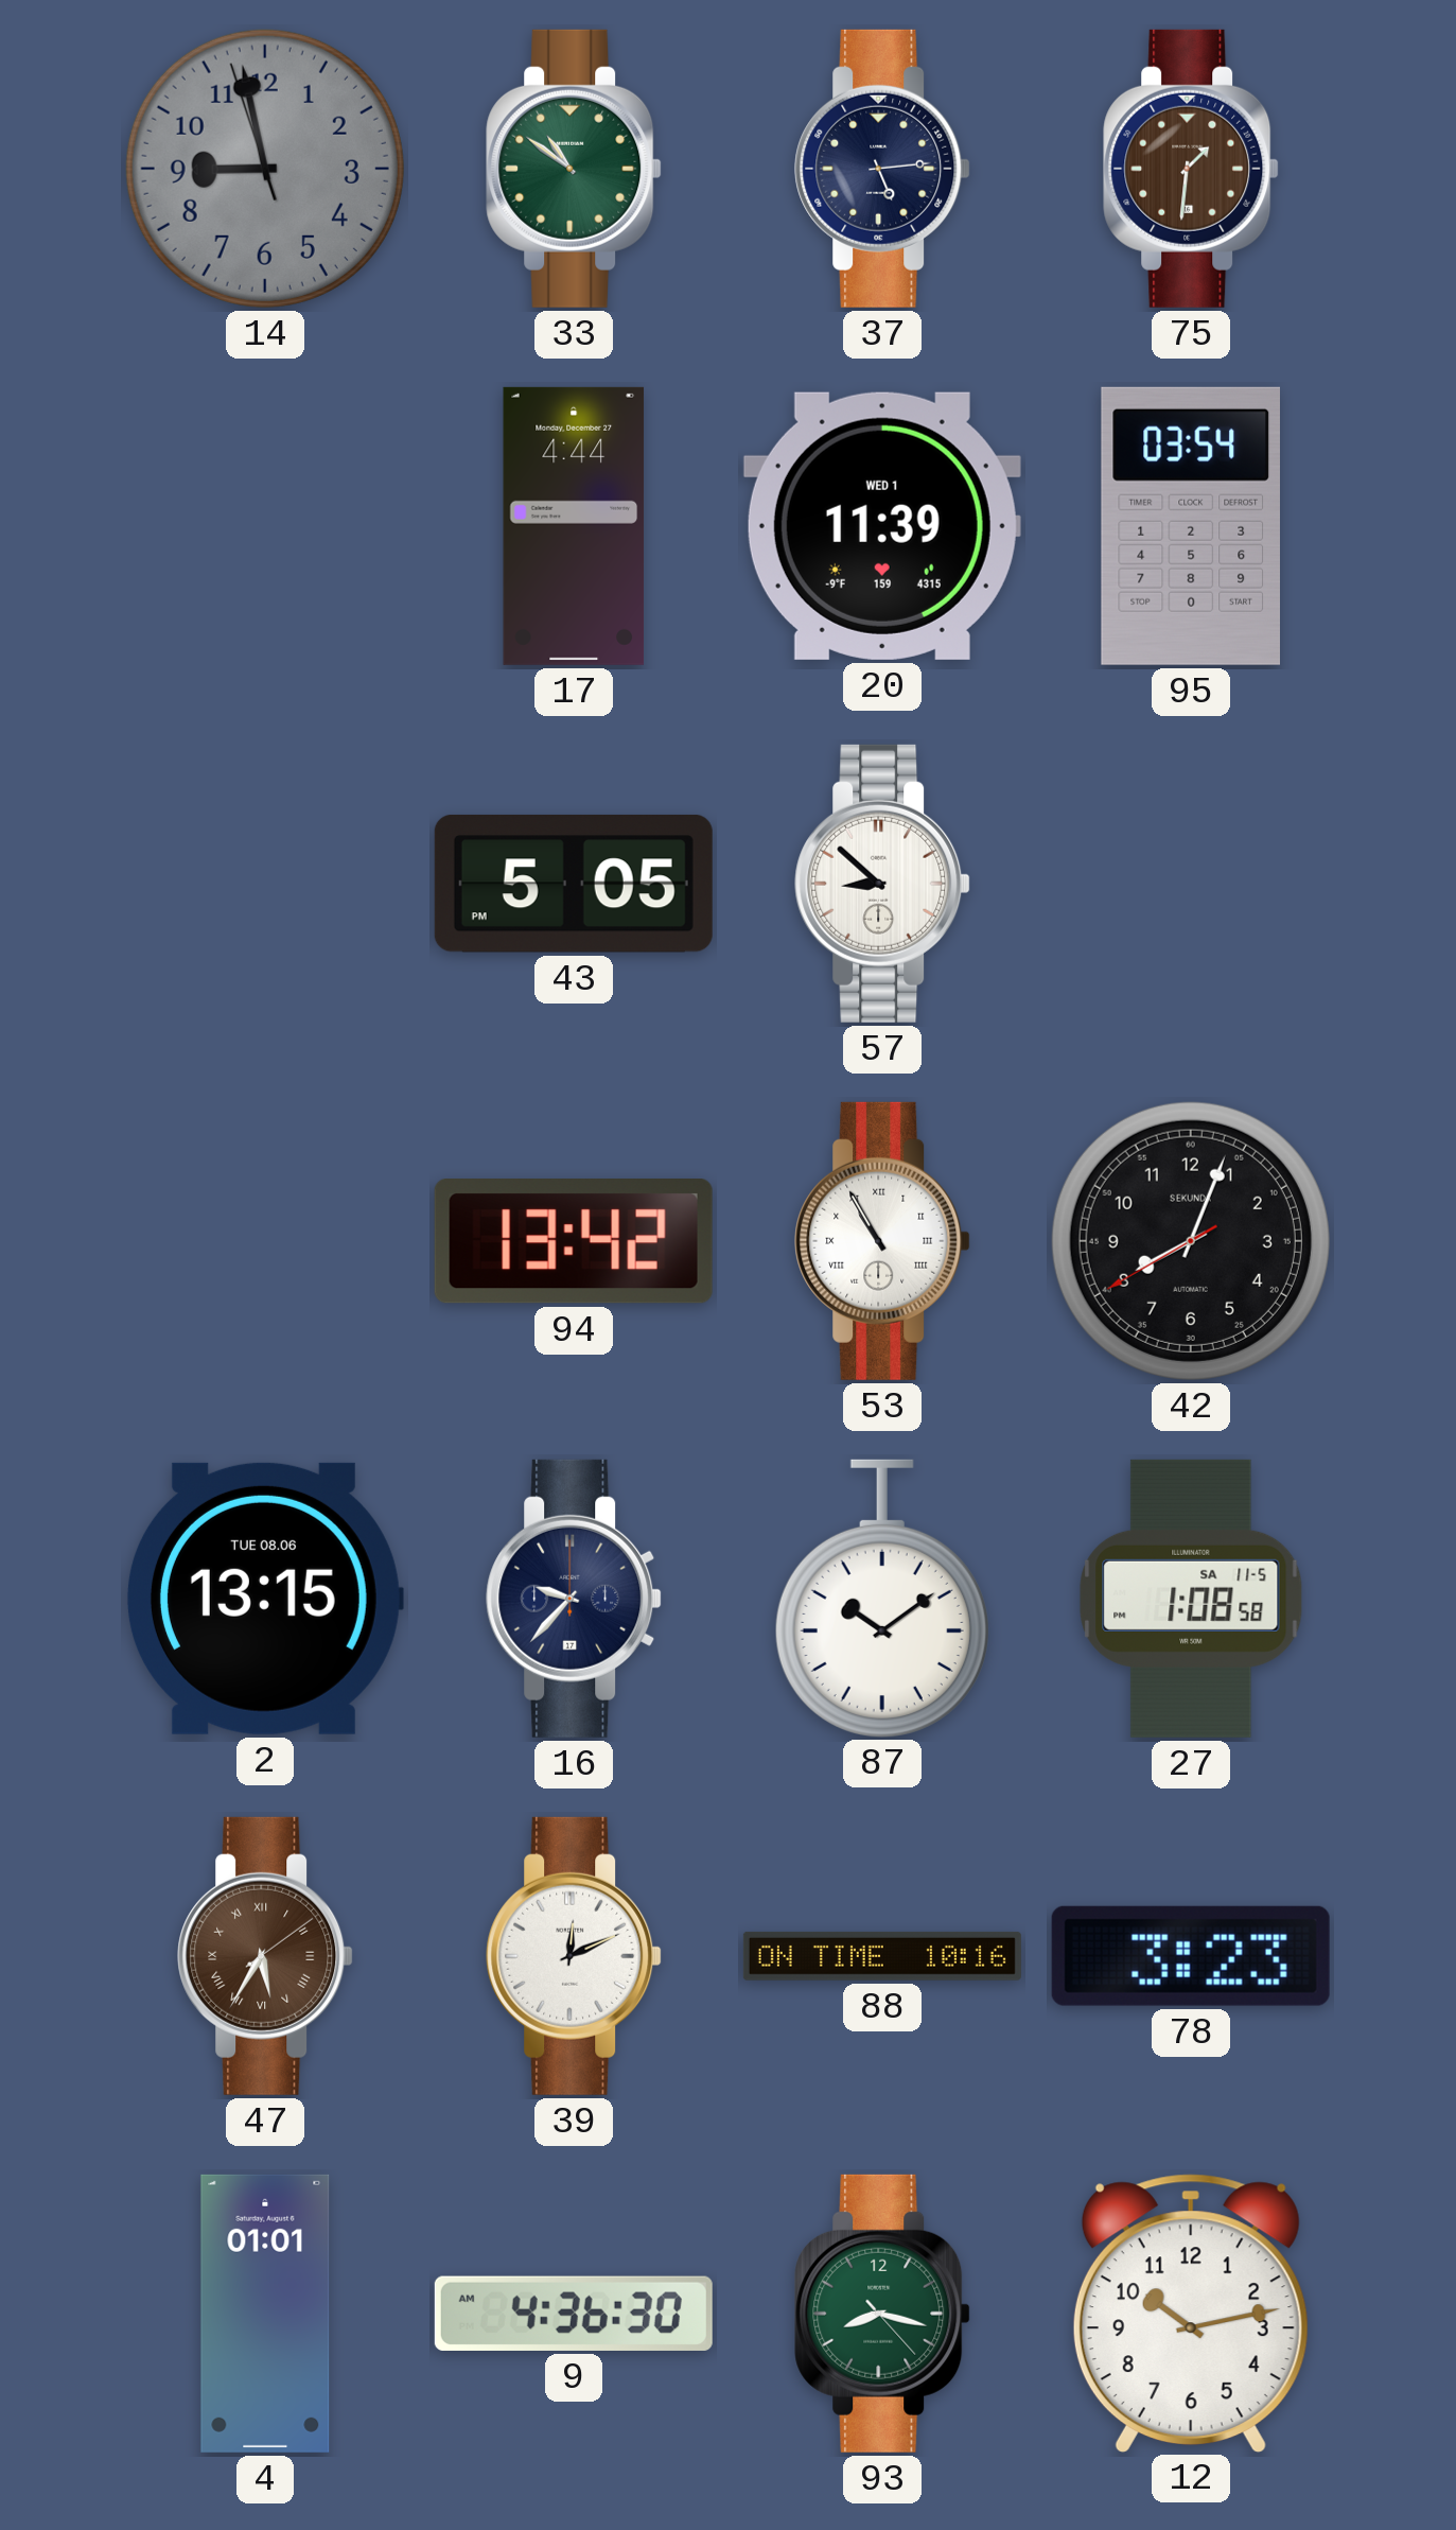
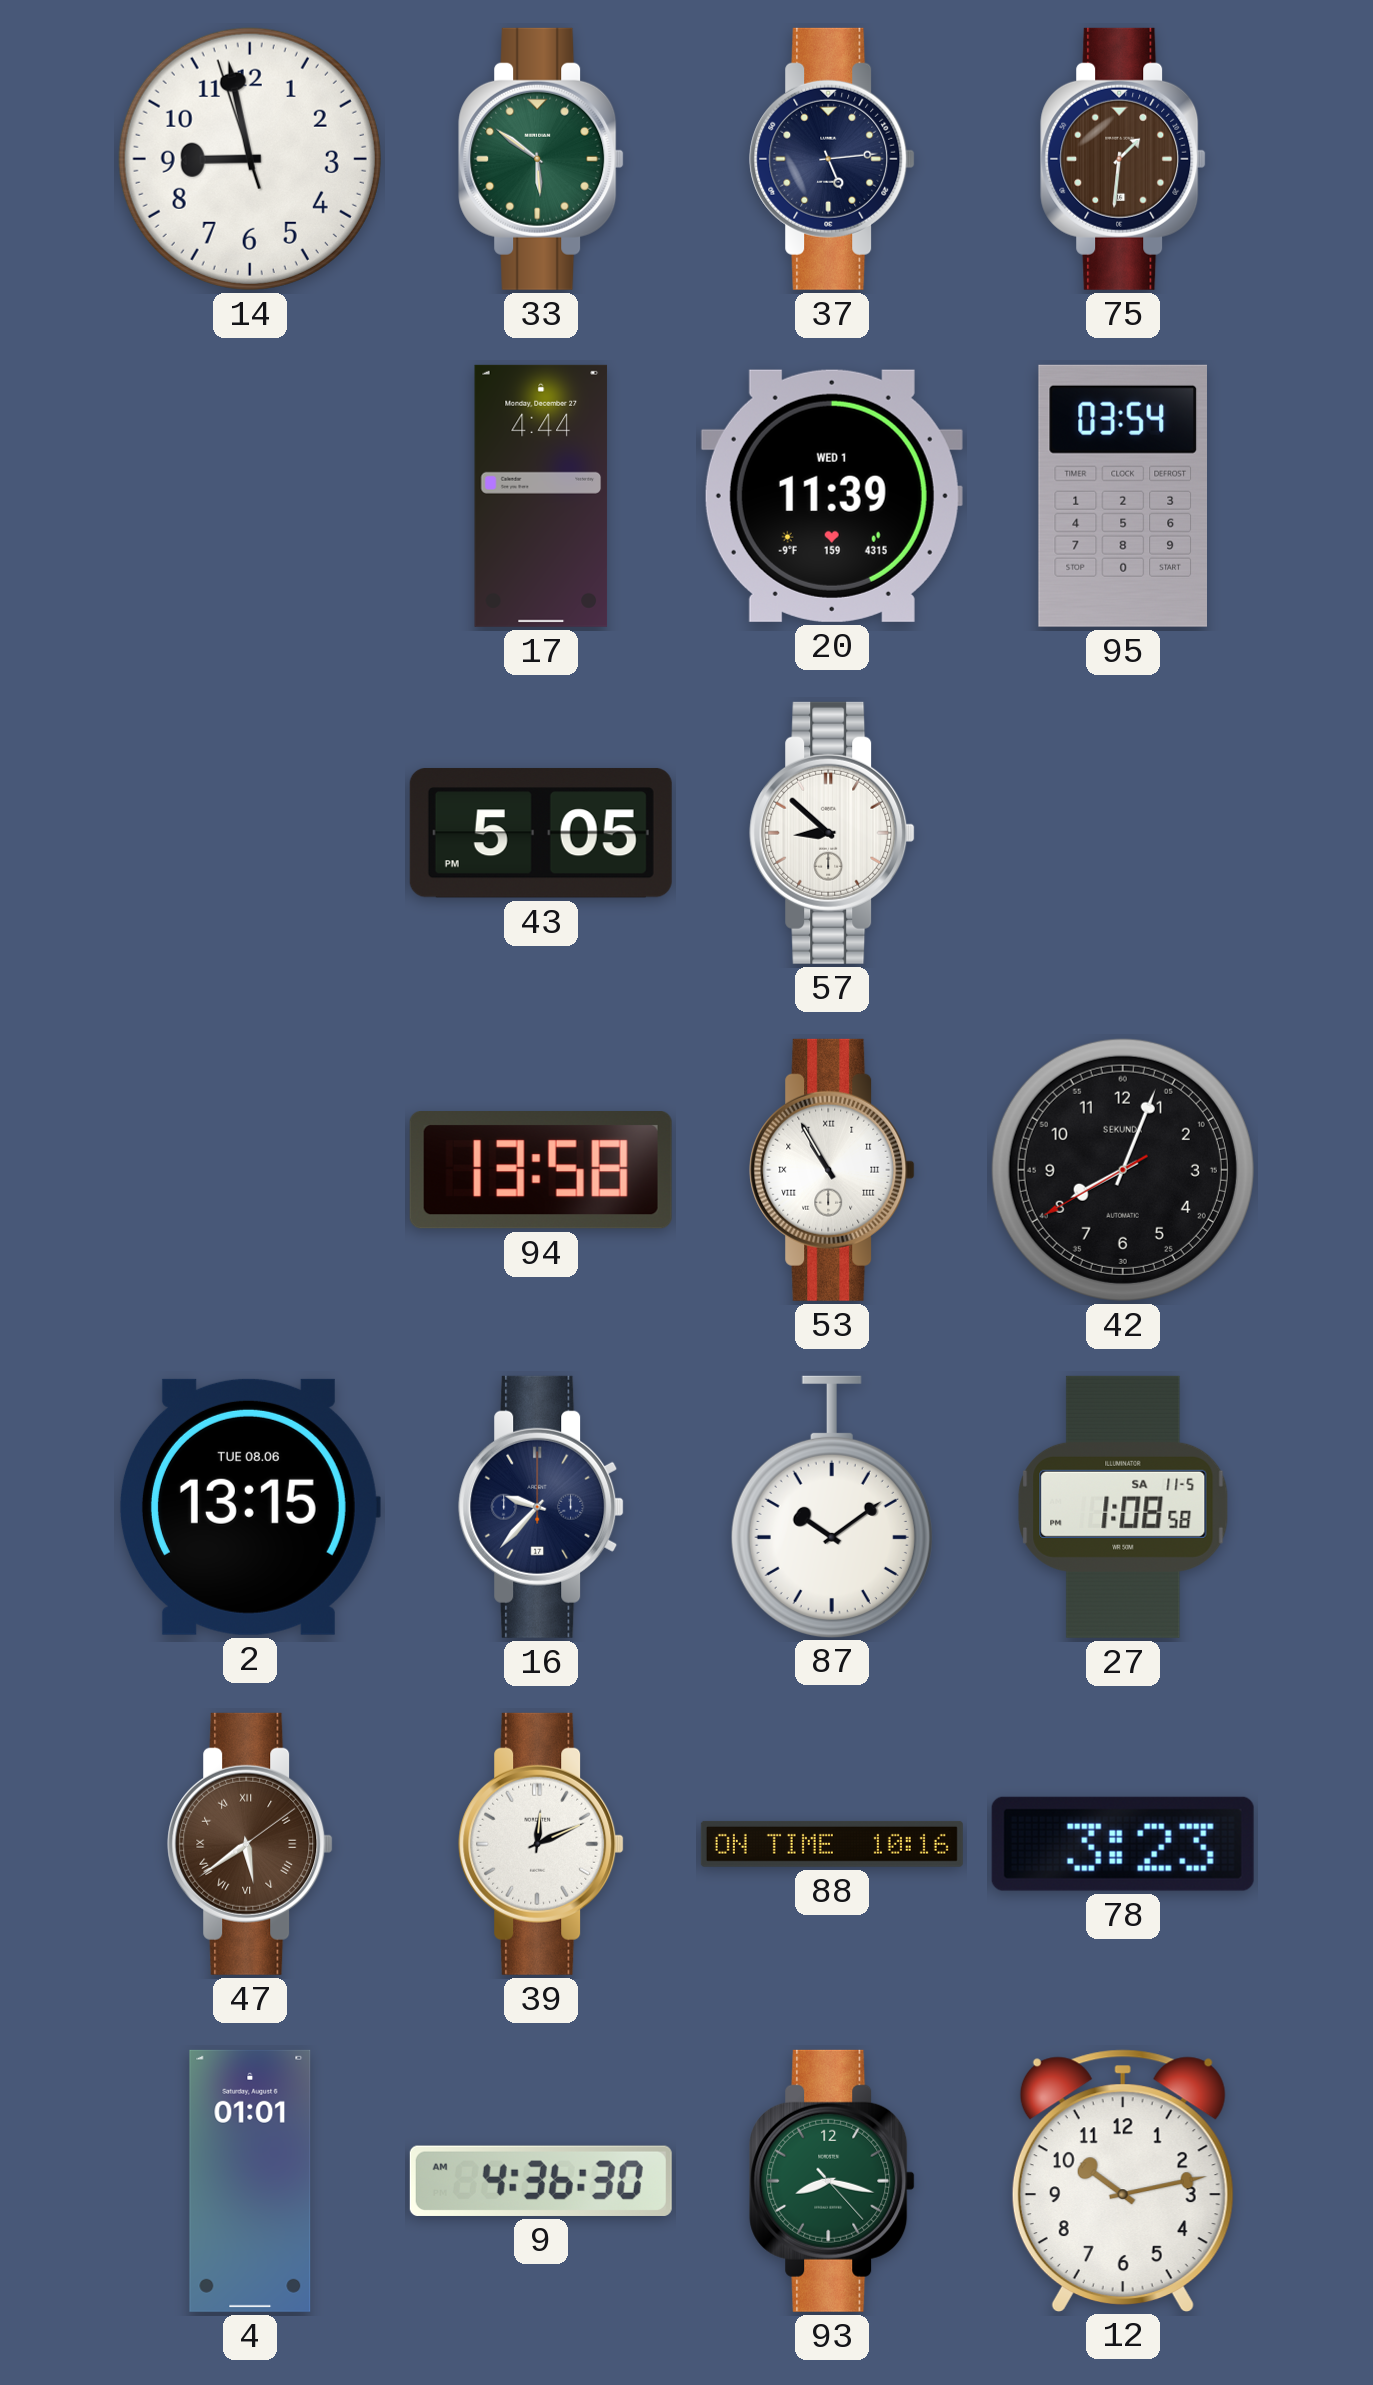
14 dial: grey -> white
33: 10:51 -> 5:51
94: 13:42 -> 13:58
47: 5:35 -> 5:39
